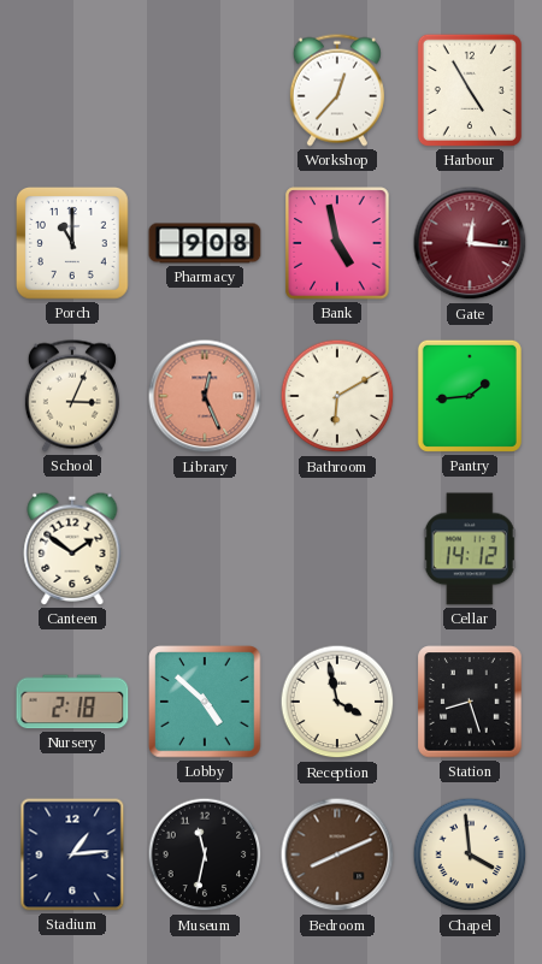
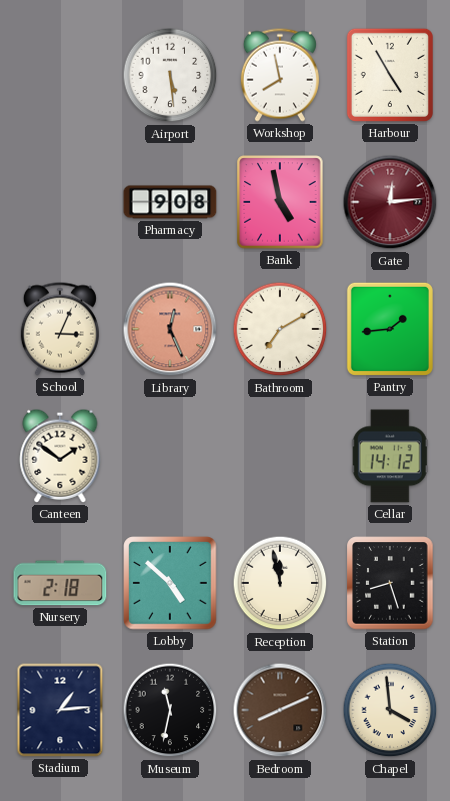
Airport: none -> 5:29
Workshop: 12:37 -> 7:58
Porch: 11:00 -> none
Gate: 12:16 -> 12:14
Bathroom: 6:10 -> 7:10
Reception: 3:58 -> 11:58
